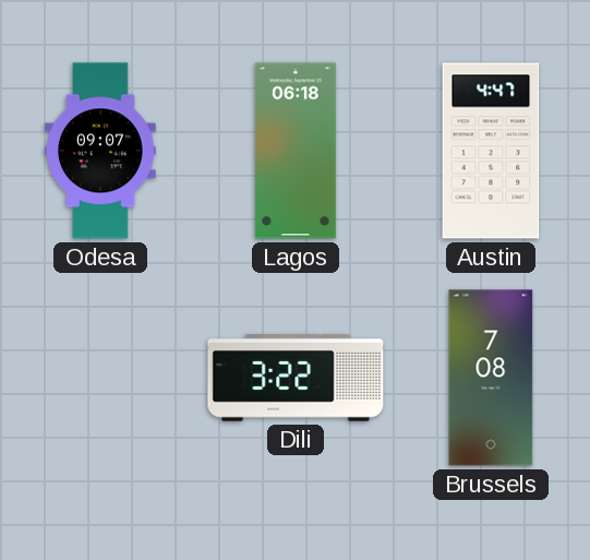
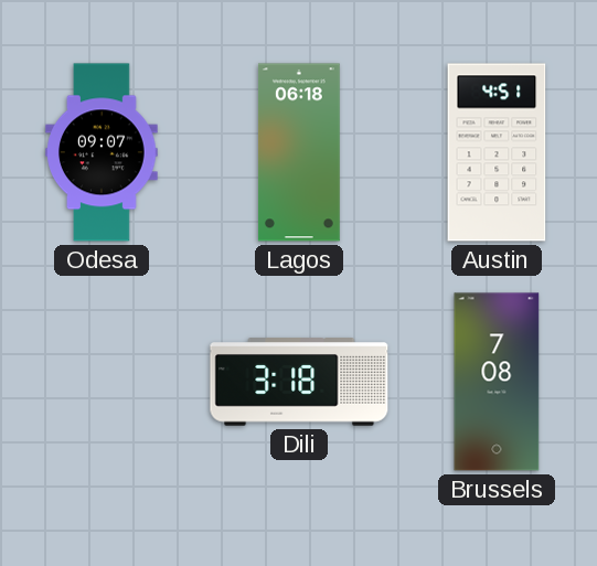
Austin: 4:47 -> 4:51
Dili: 3:22 -> 3:18
